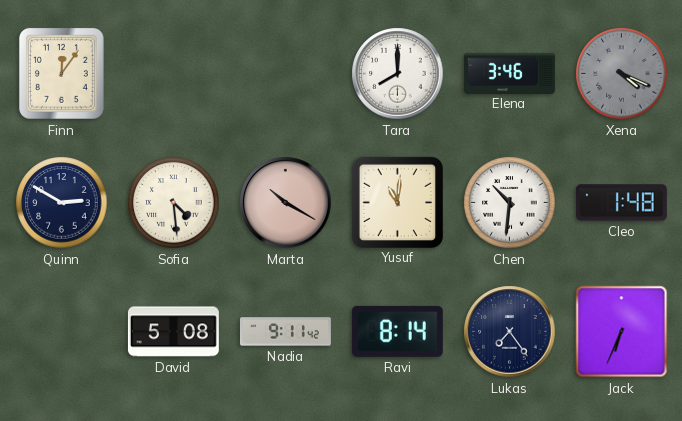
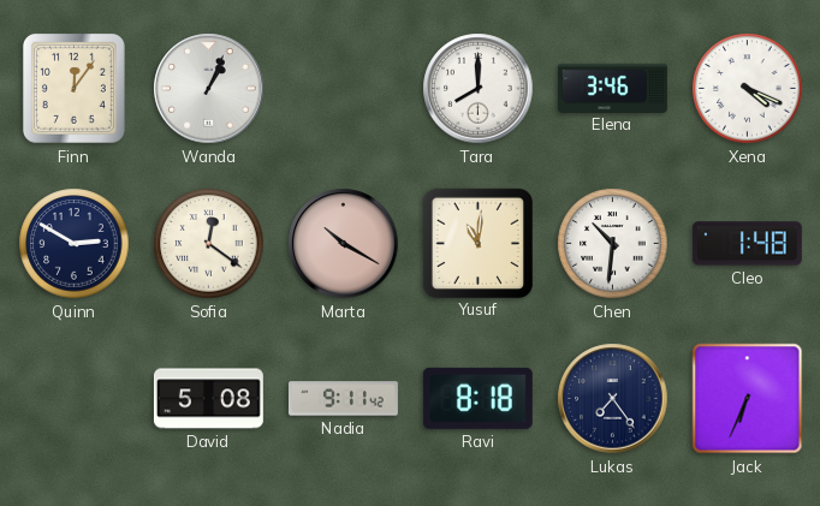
Wanda: none -> 1:04
Xena dial: grey -> white
Sofia: 4:29 -> 12:21
Ravi: 8:14 -> 8:18
